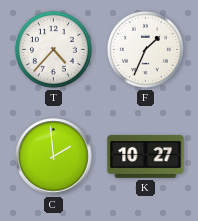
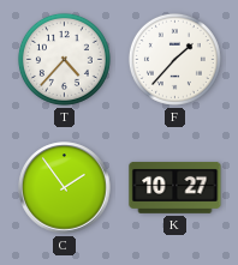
F: 1:34 -> 1:37
C: 1:59 -> 1:54
